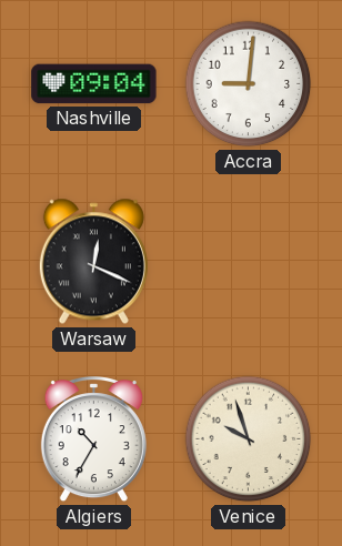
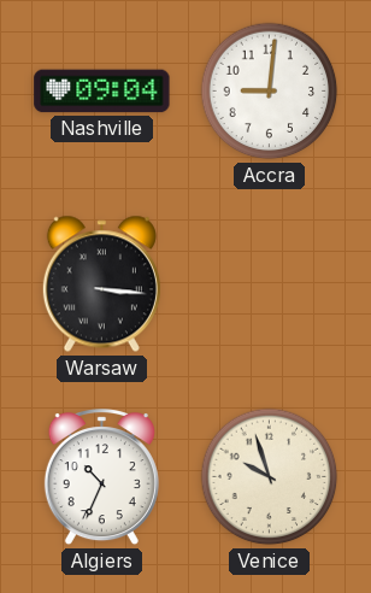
Warsaw: 12:19 -> 3:16
Algiers: 10:35 -> 10:34
